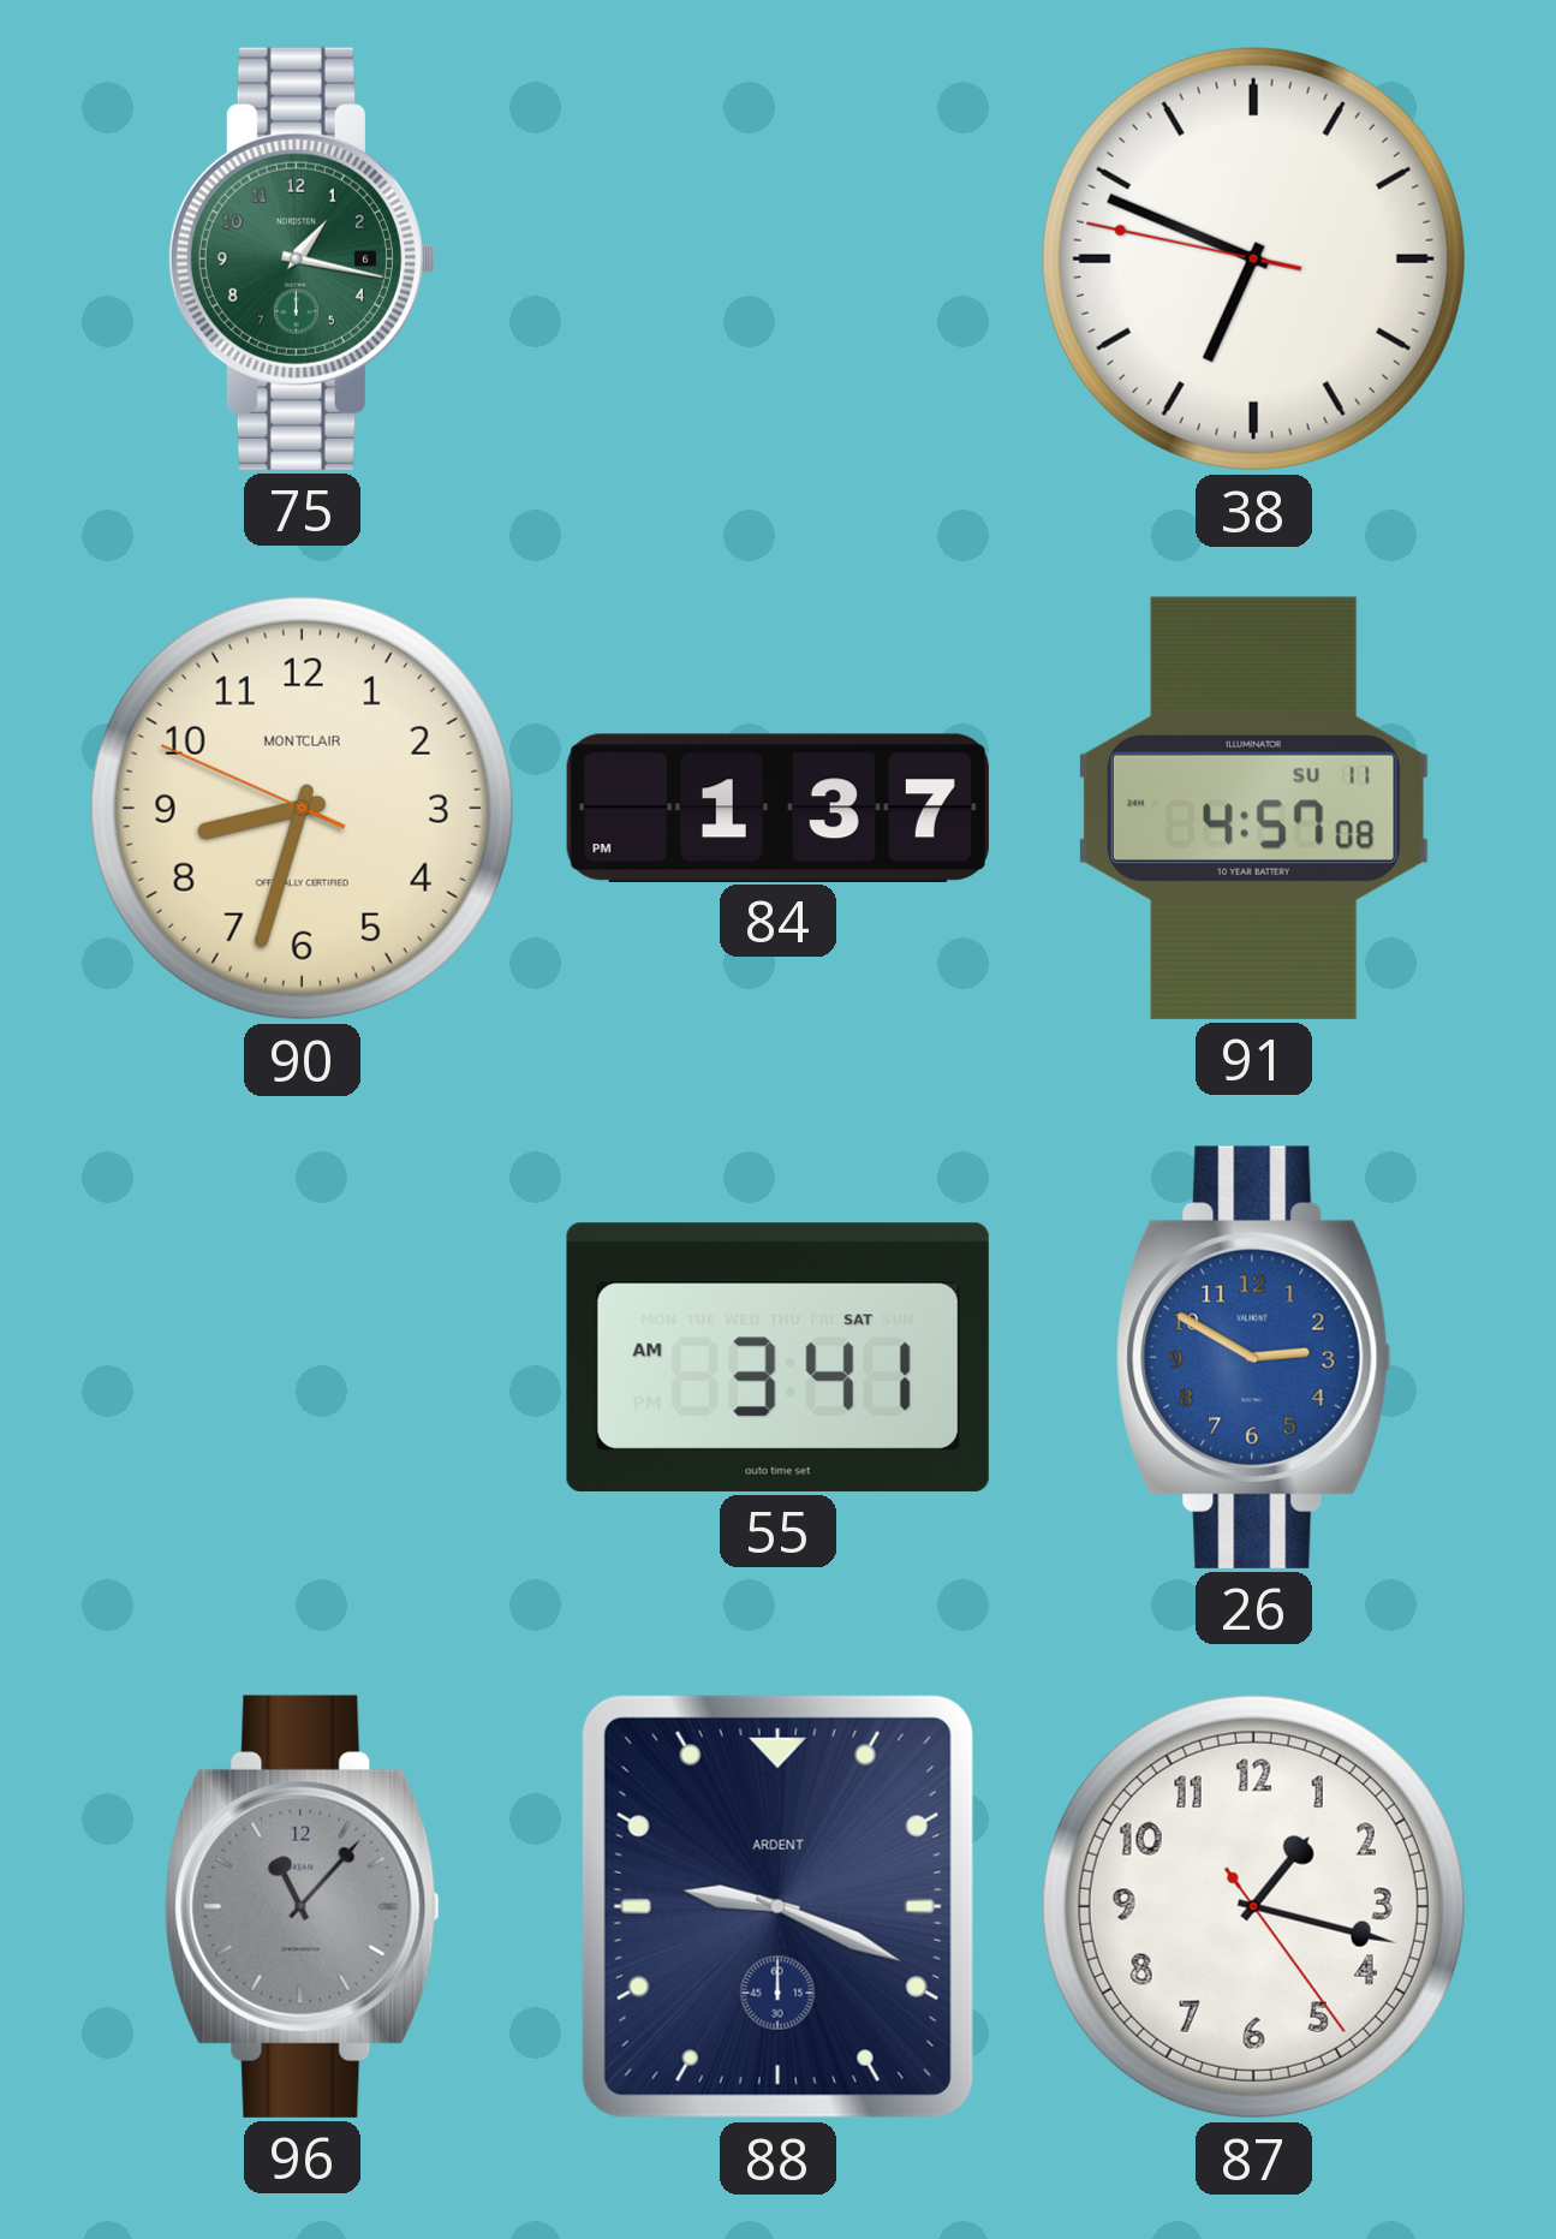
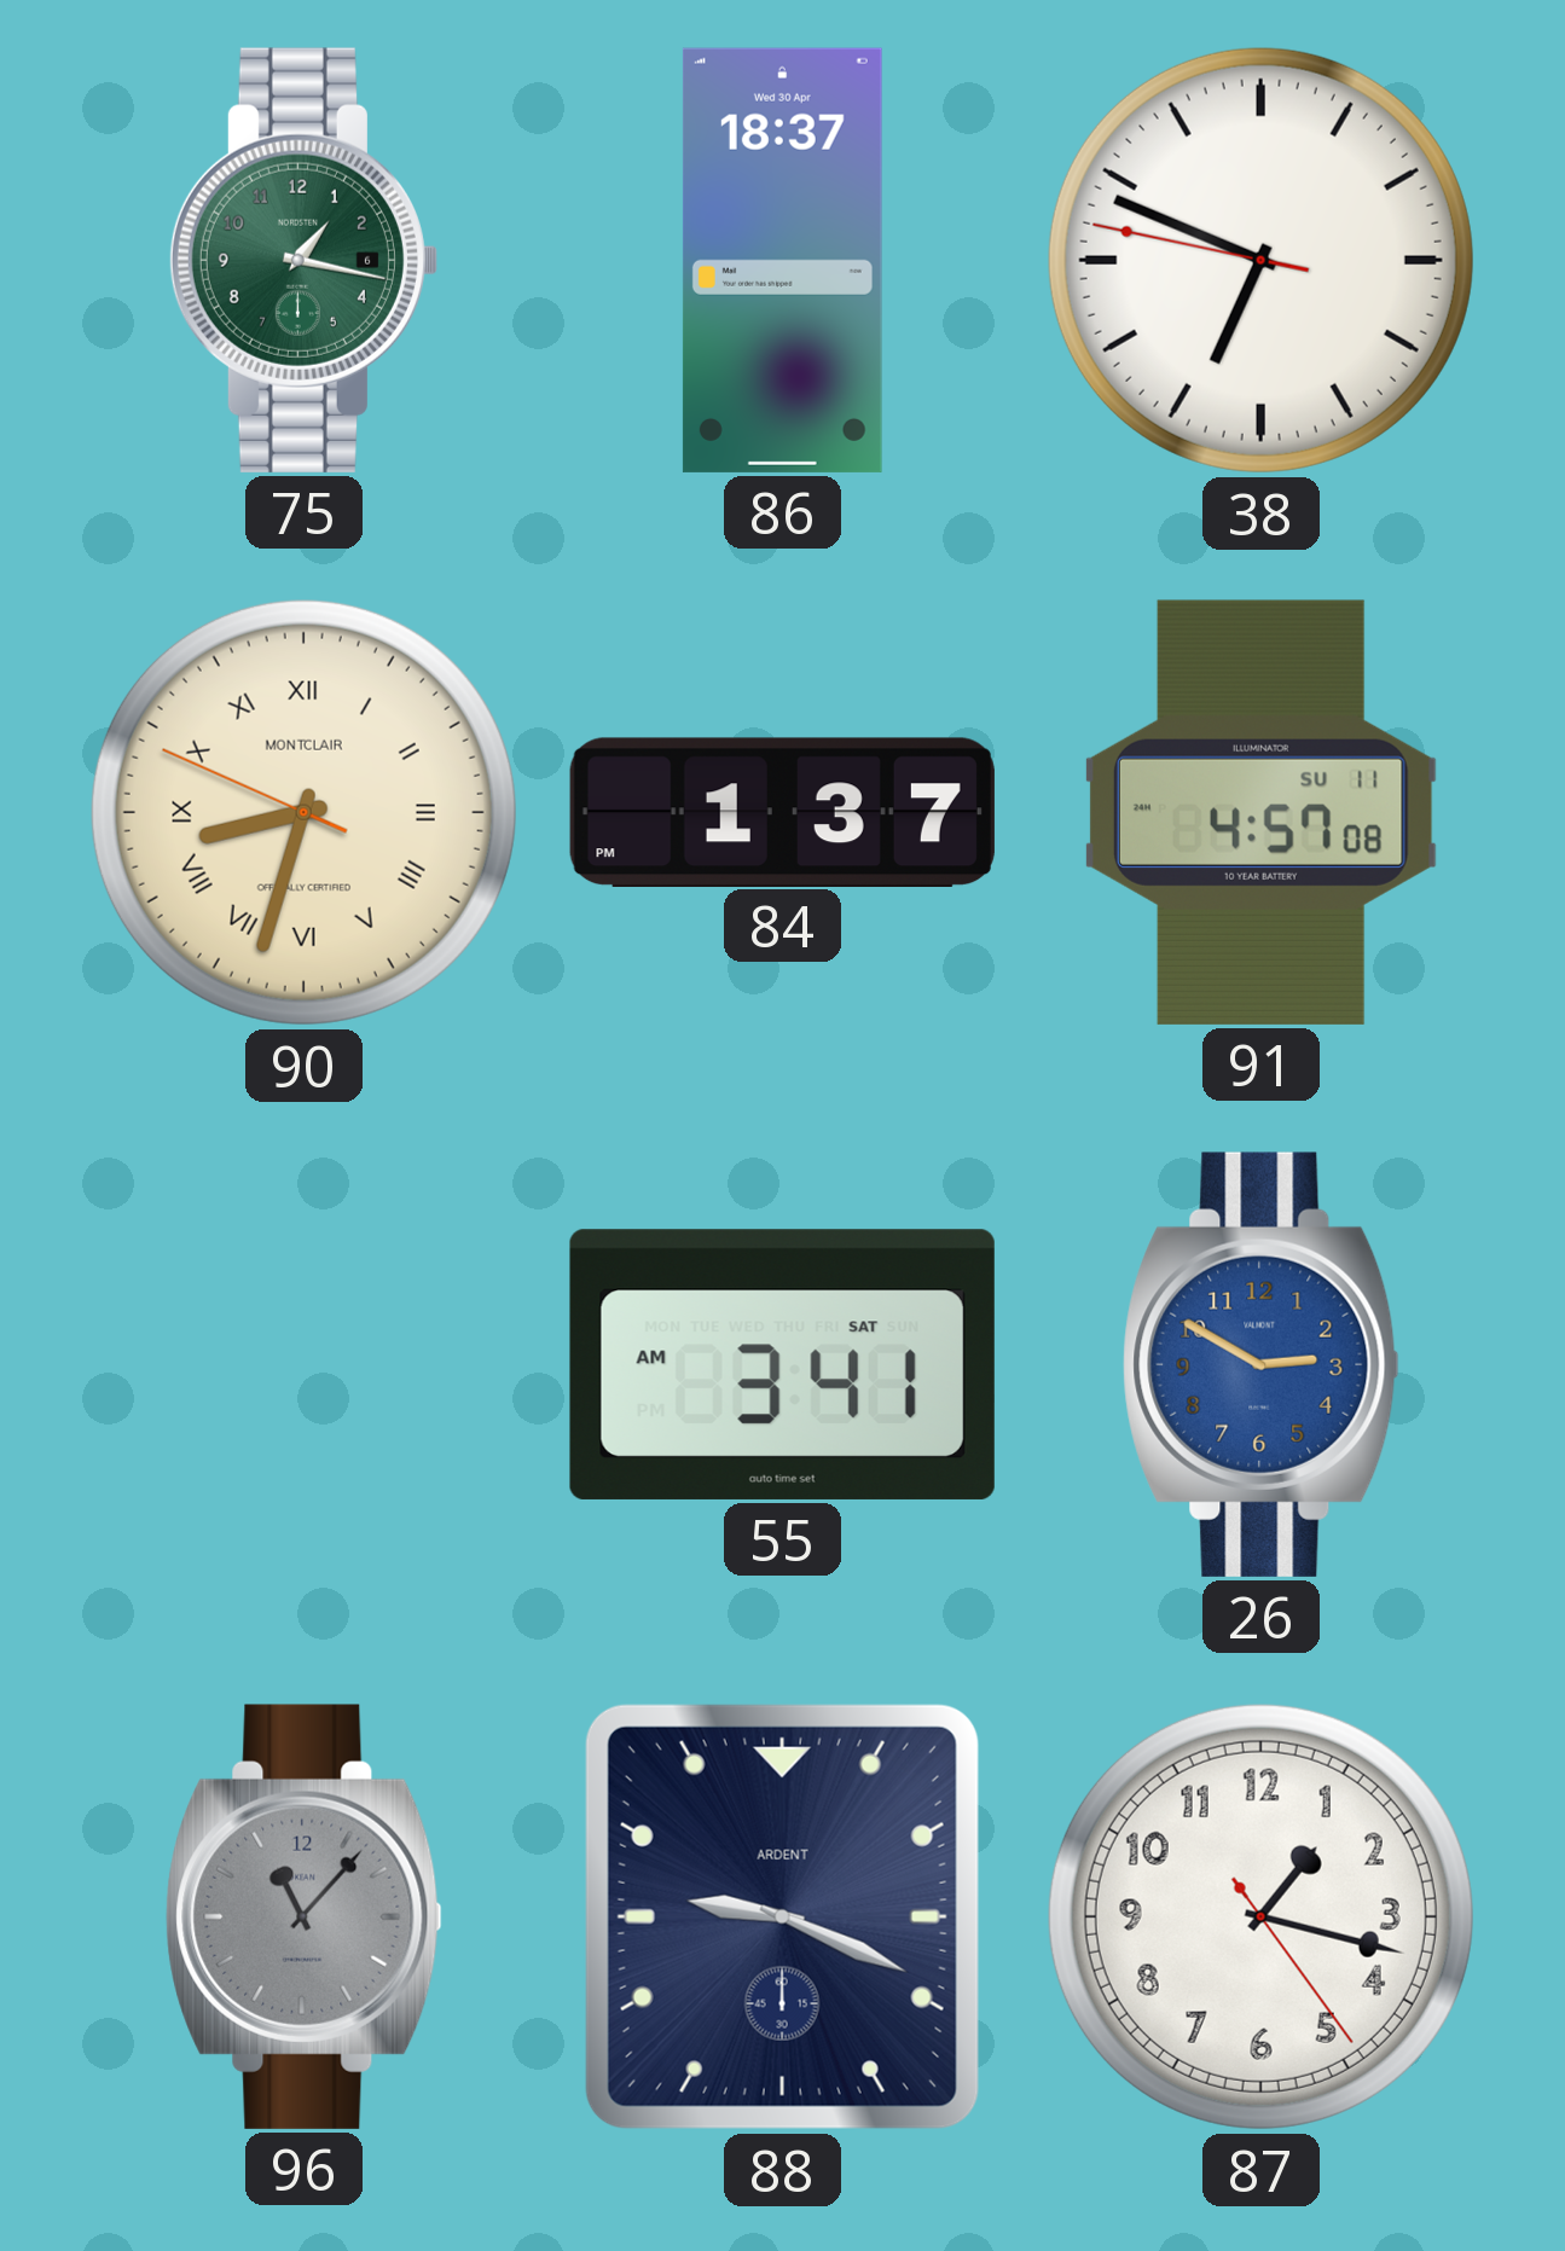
86: none -> 18:37
90 numerals: Arabic -> Roman
